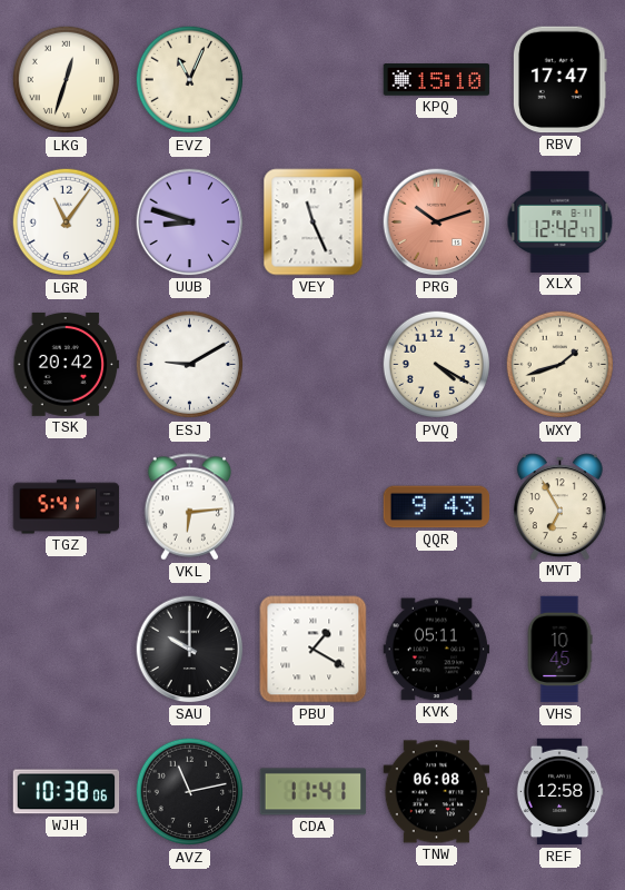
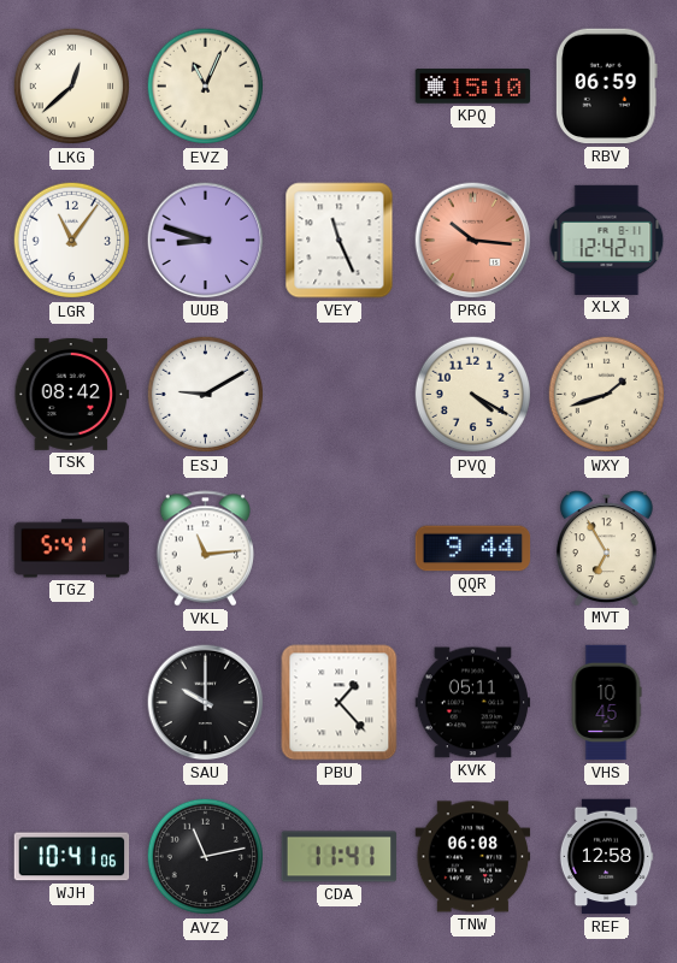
LKG: 12:33 -> 12:38
RBV: 17:47 -> 06:59
PRG: 10:12 -> 10:16
TSK: 20:42 -> 08:42
VKL: 6:14 -> 11:14
QQR: 9:43 -> 9:44
PBU: 1:20 -> 1:23
WJH: 10:38 -> 10:41
